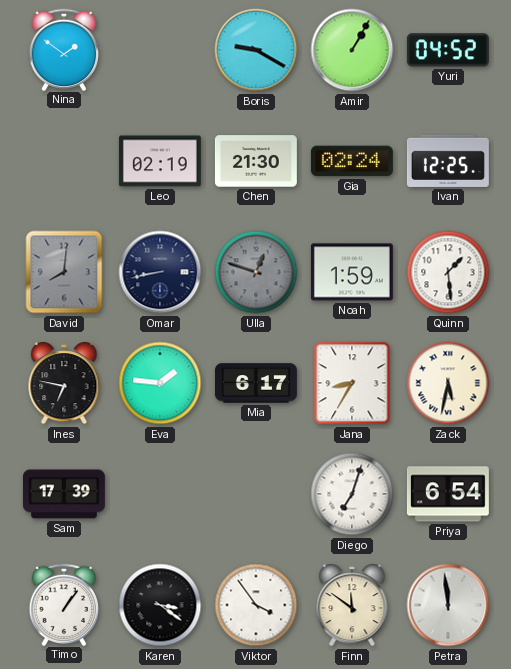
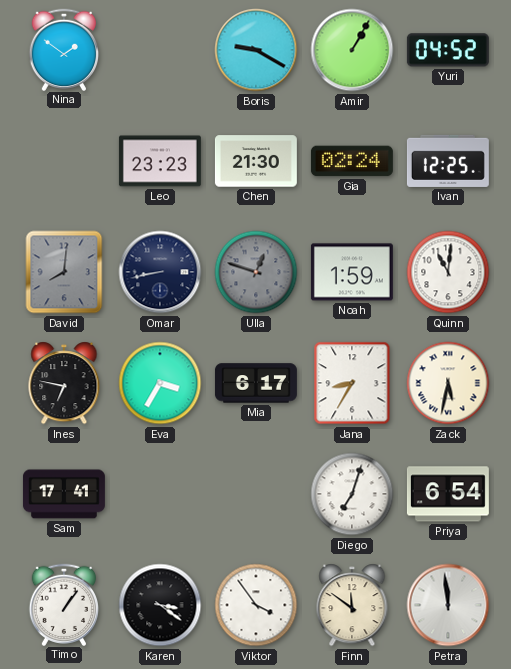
Leo: 02:19 -> 23:23
Quinn: 1:29 -> 11:01
Eva: 1:46 -> 3:35
Sam: 17:39 -> 17:41
